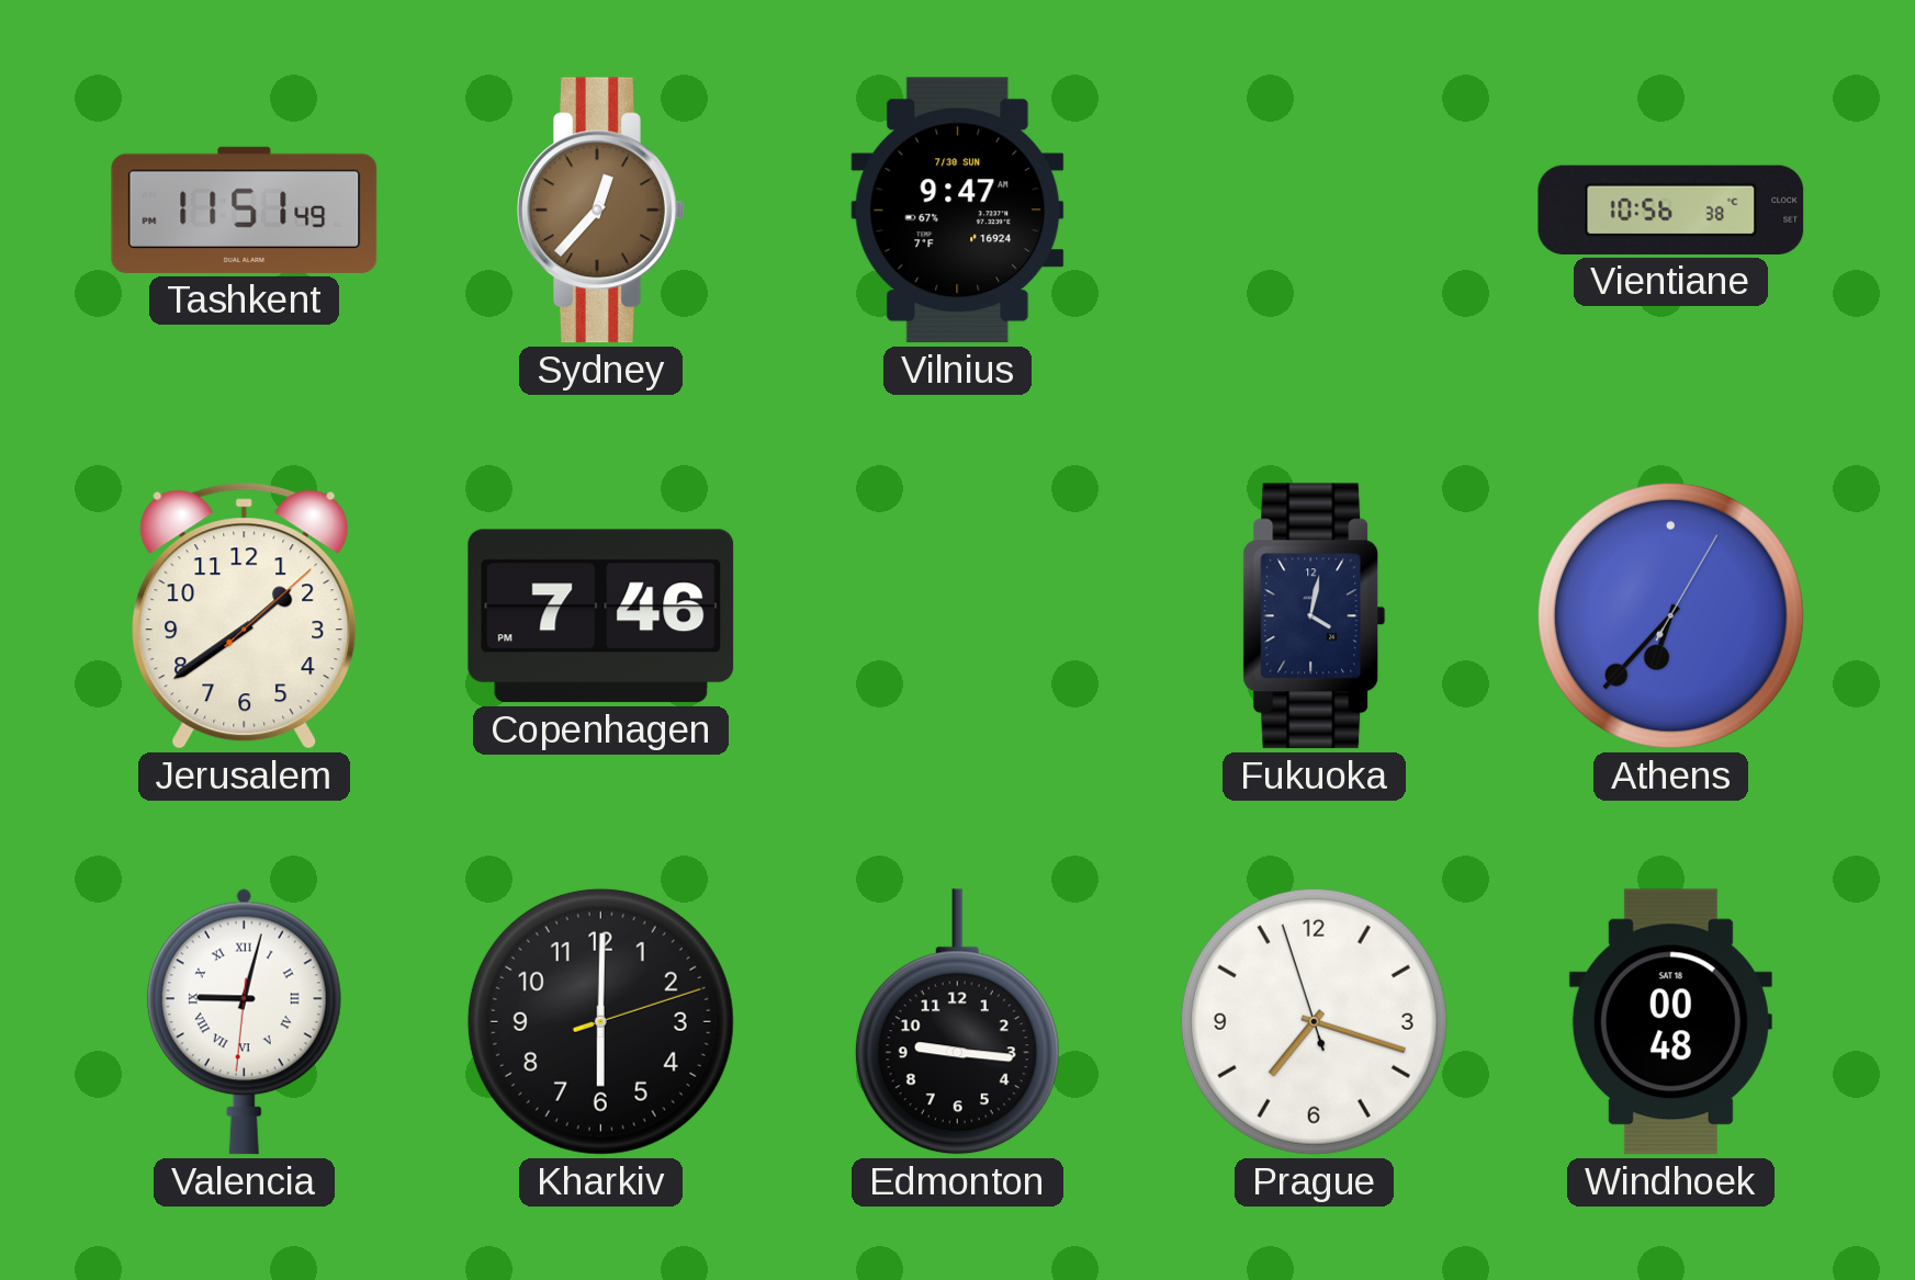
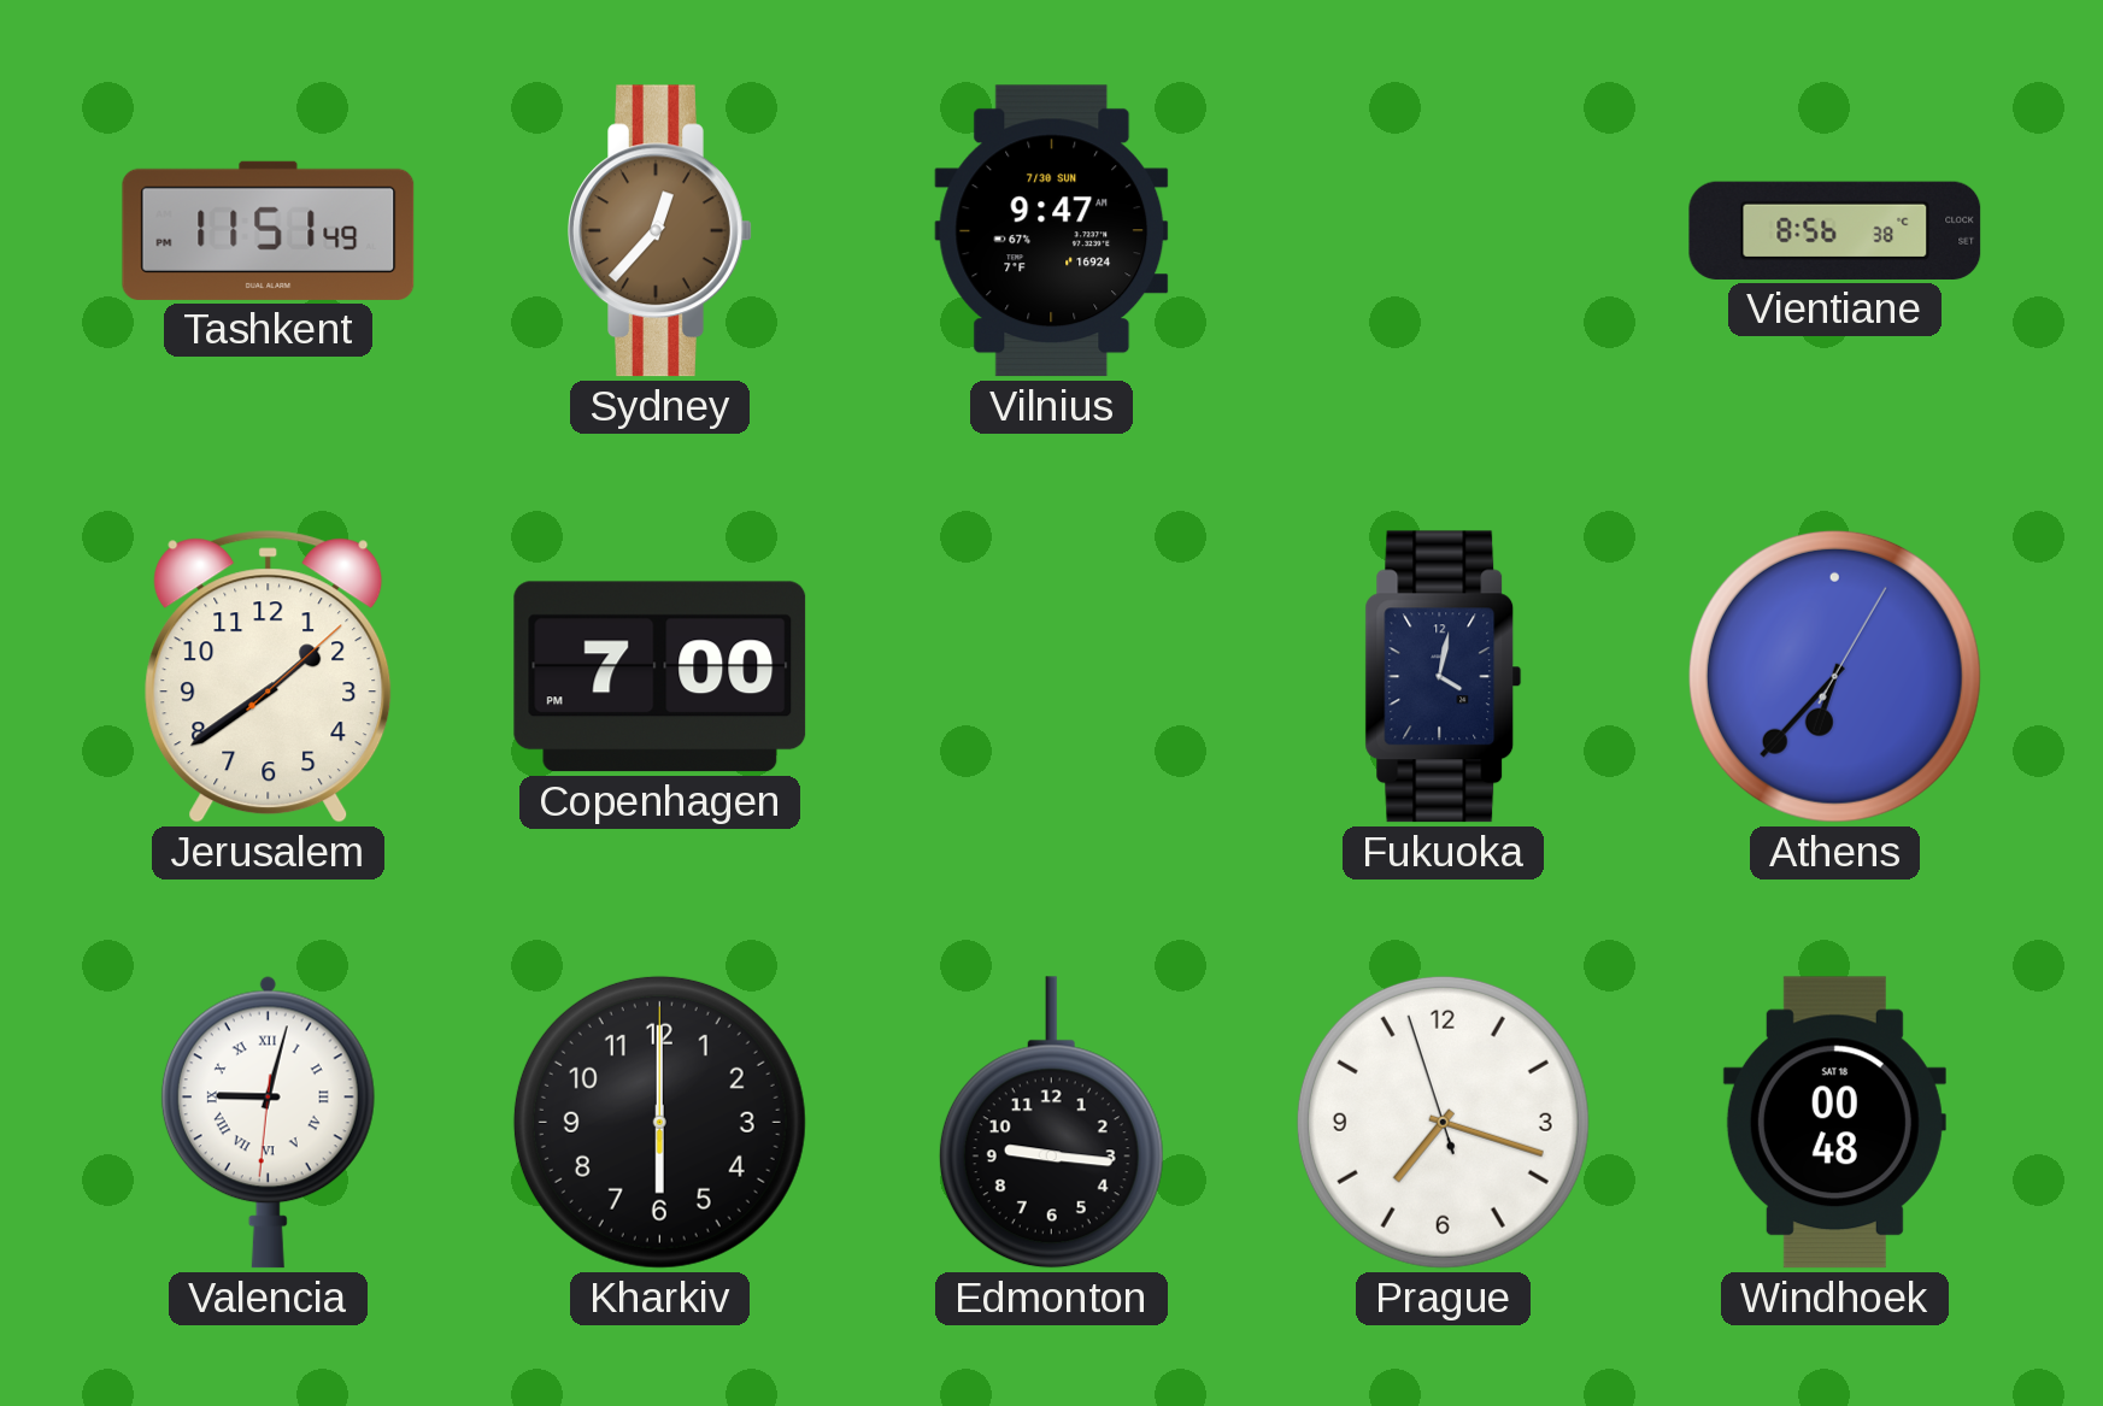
Vientiane: 10:56 -> 8:56
Copenhagen: 7:46 -> 7:00
Kharkiv: 6:00:12 -> 6:00:00
